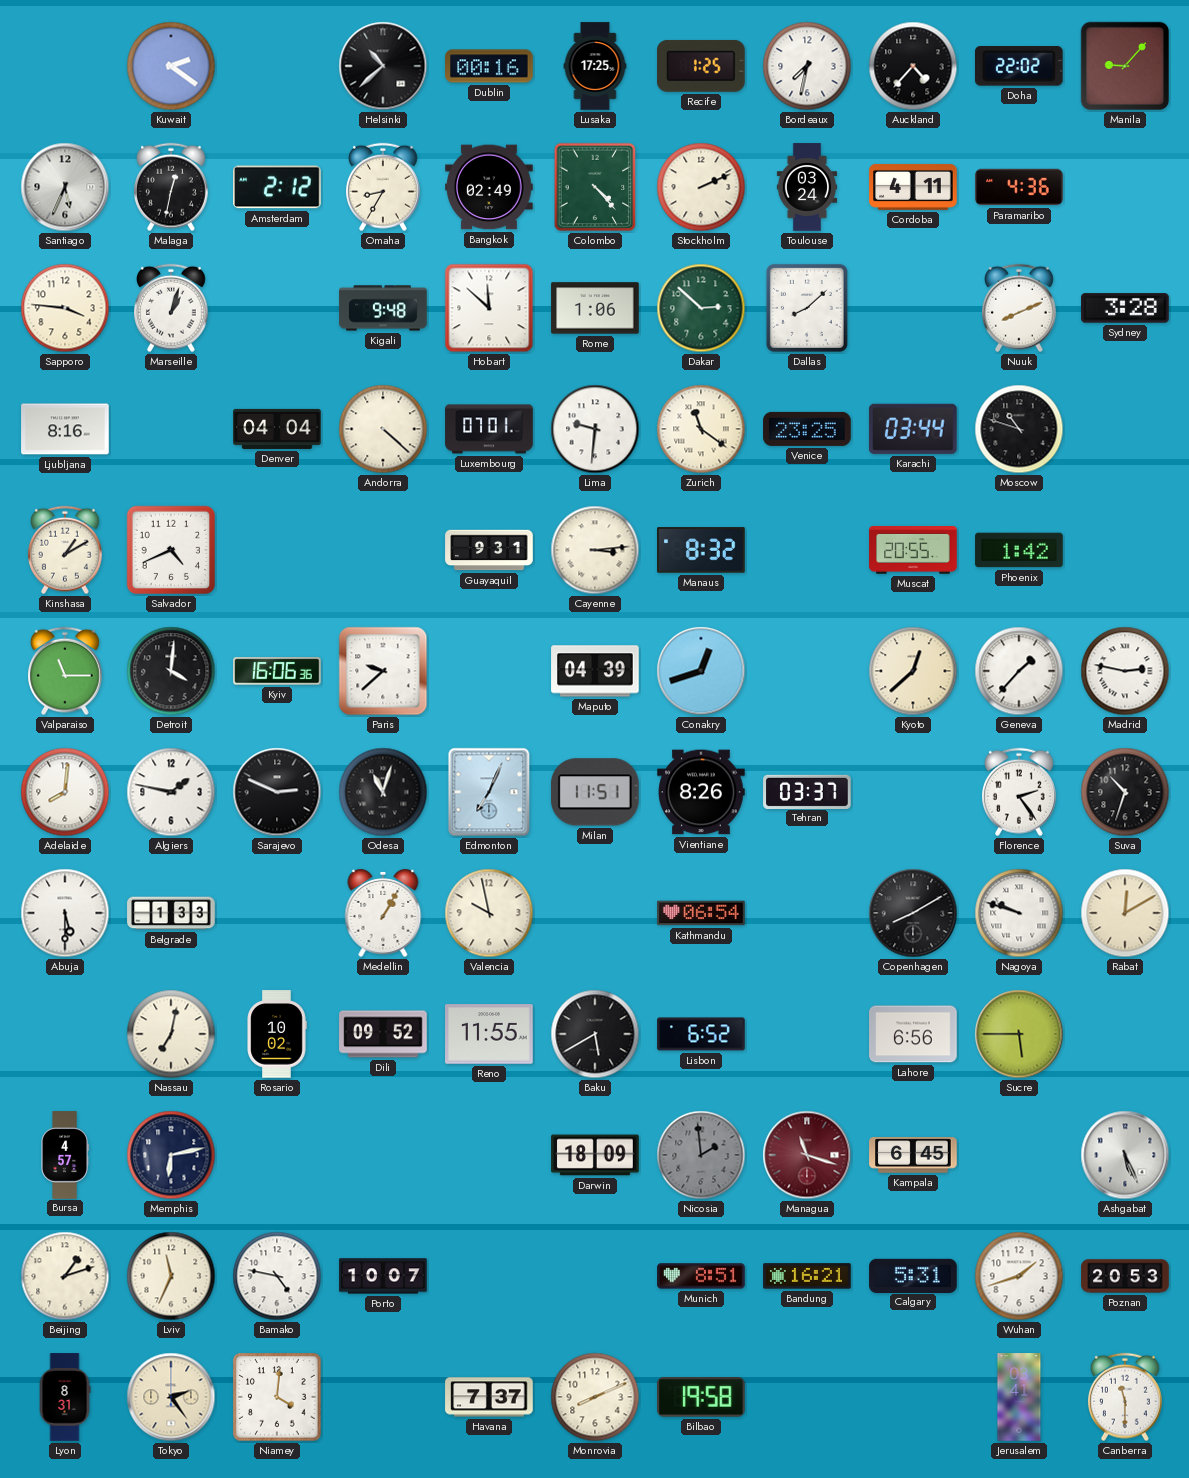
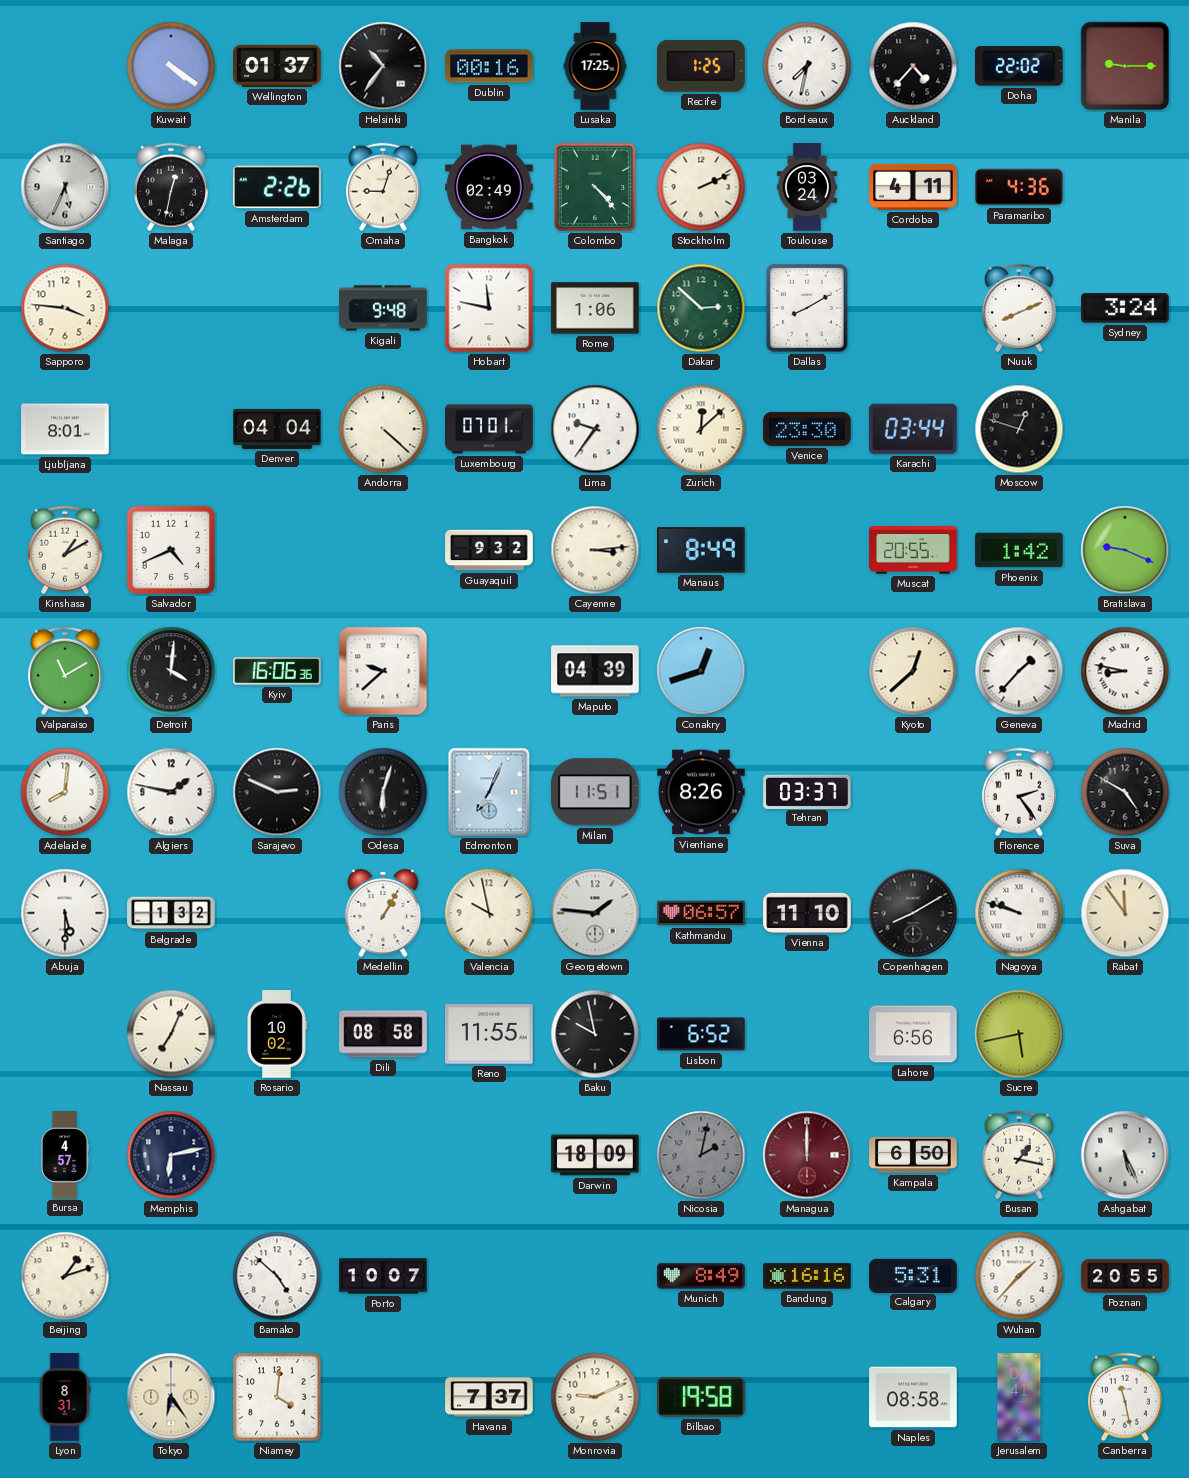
Kuwait: 2:21 -> 4:21
Wellington: none -> 01:37
Helsinki: 10:38 -> 10:36
Manila: 9:07 -> 9:15
Amsterdam: 2:12 -> 2:26
Omaha: 8:35 -> 9:03
Marseille: 1:03 -> none
Hobart: 11:52 -> 11:47
Dallas: 8:08 -> 8:10
Sydney: 3:28 -> 3:24
Ljubljana: 8:16 -> 8:01
Lima: 9:31 -> 9:36
Zurich: 11:21 -> 12:08
Venice: 23:25 -> 23:30
Moscow: 10:48 -> 12:48
Guayaquil: 9:31 -> 9:32
Manaus: 8:32 -> 8:49
Bratislava: none -> 9:19
Valparaiso: 11:15 -> 11:10
Madrid: 2:47 -> 8:47
Odesa: 11:03 -> 6:03
Suva: 10:33 -> 4:50
Belgrade: 1:33 -> 1:32
Georgetown: none -> 1:46
Kathmandu: 06:54 -> 06:57
Vienna: none -> 11:10
Rabat: 12:10 -> 11:54
Nassau: 7:02 -> 7:04
Dili: 09:52 -> 08:58
Baku: 5:40 -> 9:58
Sucre: 5:45 -> 5:43
Nicosia: 1:59 -> 2:02
Managua: 11:18 -> 12:00
Kampala: 6:45 -> 6:50
Busan: none -> 1:17
Lviv: 11:34 -> none
Bamako: 4:47 -> 4:52
Munich: 8:51 -> 8:49
Bandung: 16:21 -> 16:16
Wuhan: 1:42 -> 1:37
Poznan: 20:53 -> 20:55
Tokyo: 2:24 -> 6:24
Monrovia: 8:11 -> 9:11
Naples: none -> 08:58
Canberra: 11:30 -> 11:28
